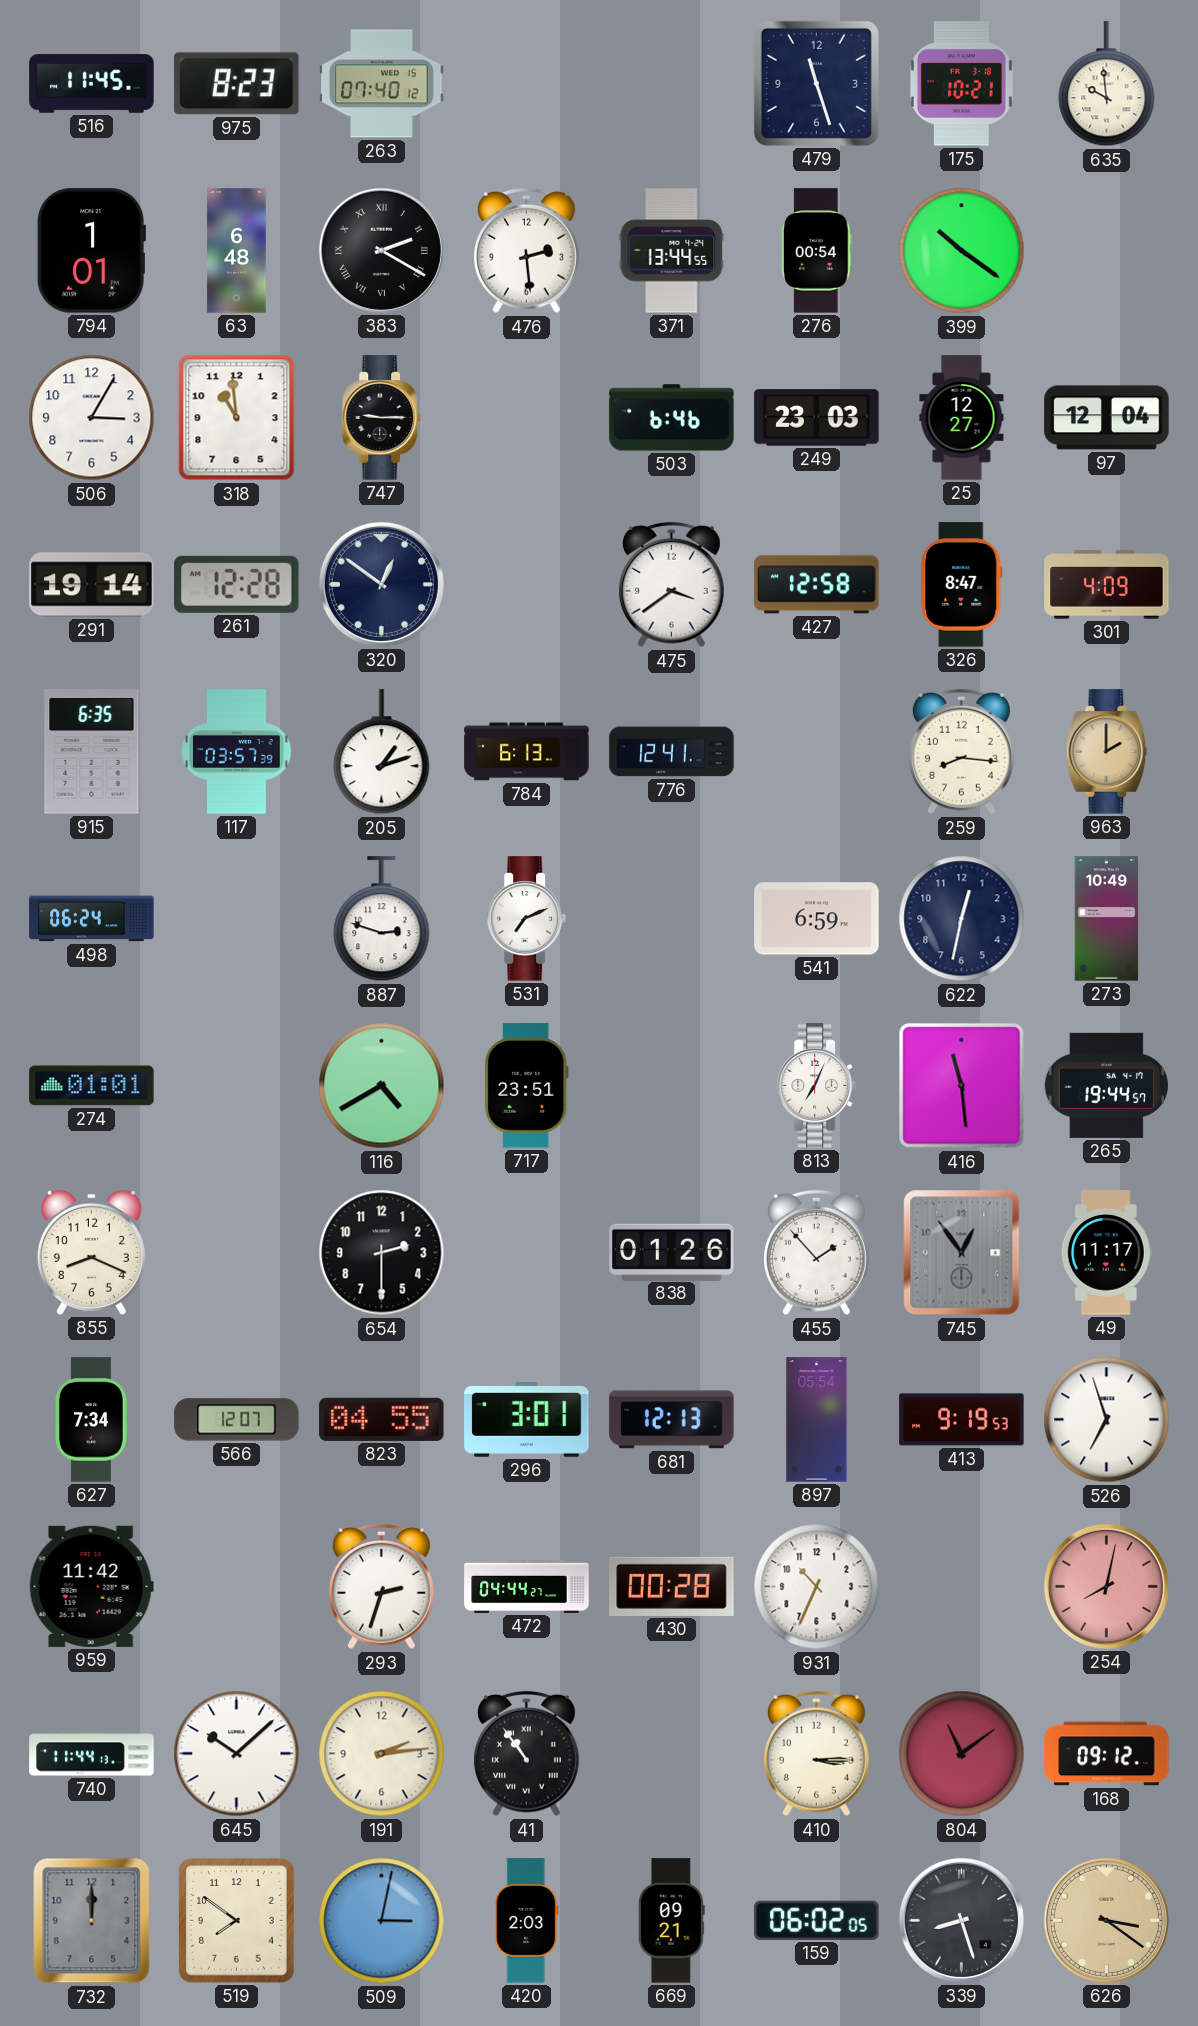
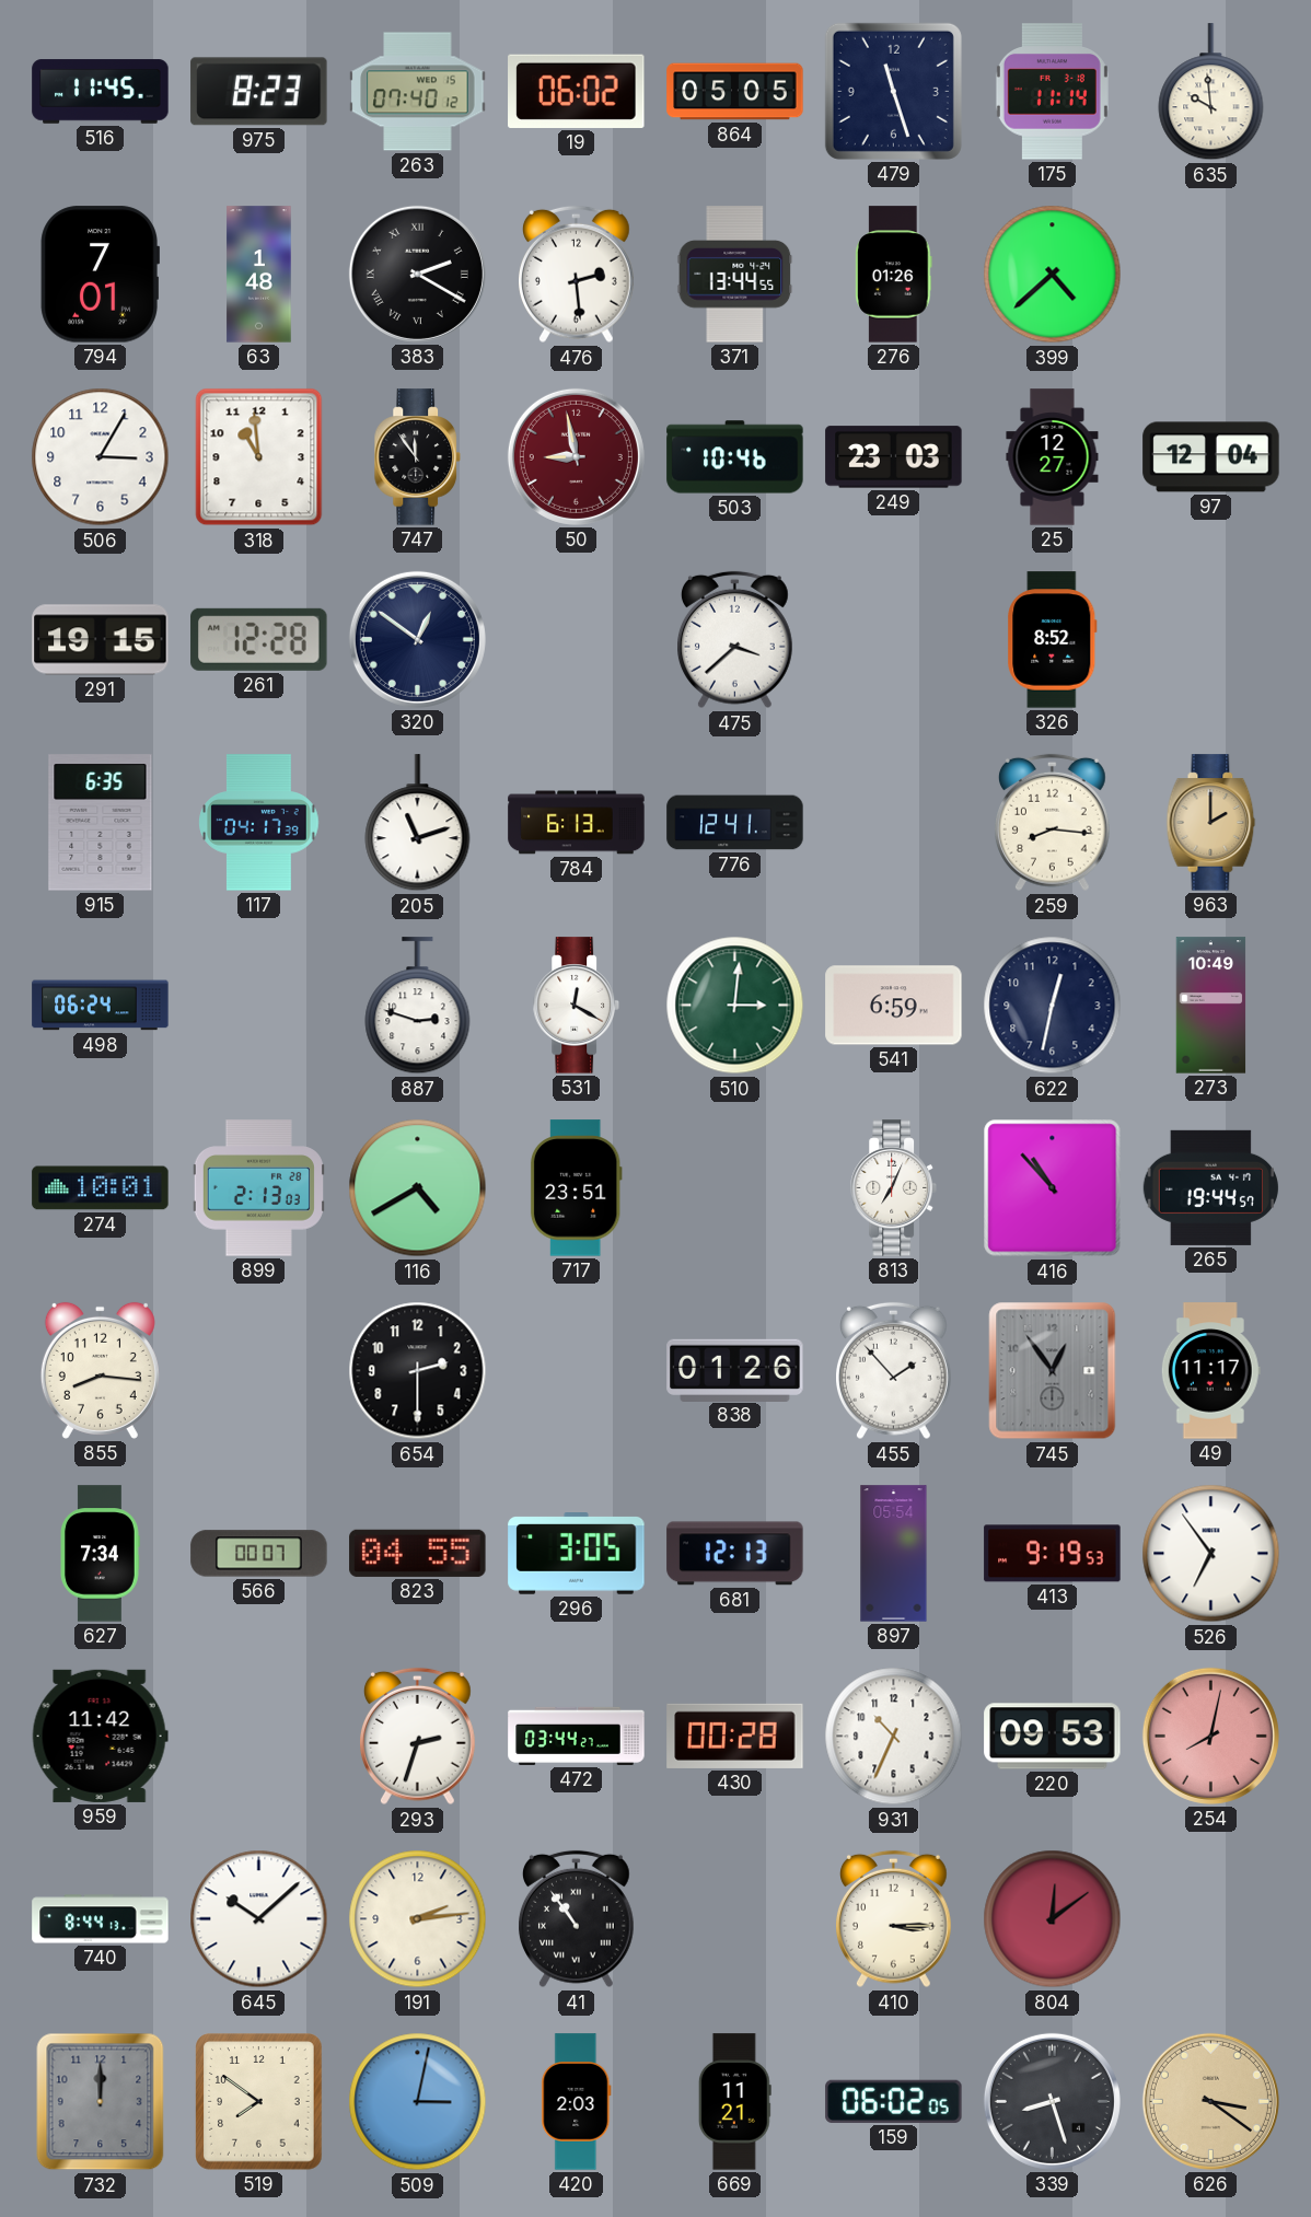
19: none -> 06:02
864: none -> 05:05
175: 10:21 -> 11:14
794: 1:01 -> 7:01
63: 6:48 -> 1:48
276: 00:54 -> 01:26
399: 10:21 -> 4:38
747: 9:15 -> 11:54
50: none -> 8:58
503: 6:46 -> 10:46
291: 19:14 -> 19:15
475: 3:39 -> 3:38
427: 12:58 -> none
326: 8:47 -> 8:52
301: 4:09 -> none
117: 03:57 -> 04:17
205: 1:12 -> 11:12
531: 7:11 -> 12:20
510: none -> 3:01
274: 01:01 -> 10:01
899: none -> 2:13
416: 11:29 -> 10:53
855: 8:19 -> 8:16
566: 12:07 -> 00:07
296: 3:01 -> 3:05
526: 6:57 -> 6:54
472: 04:44 -> 03:44
220: none -> 09:53
740: 11:44 -> 8:44
804: 11:09 -> 12:09
168: 09:12 -> none
669: 09:21 -> 11:21
